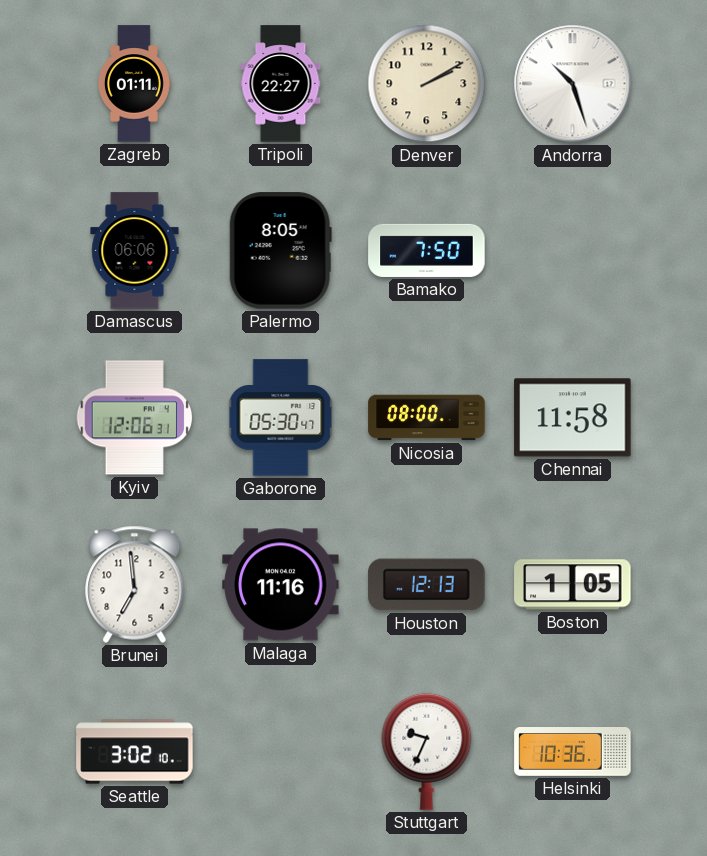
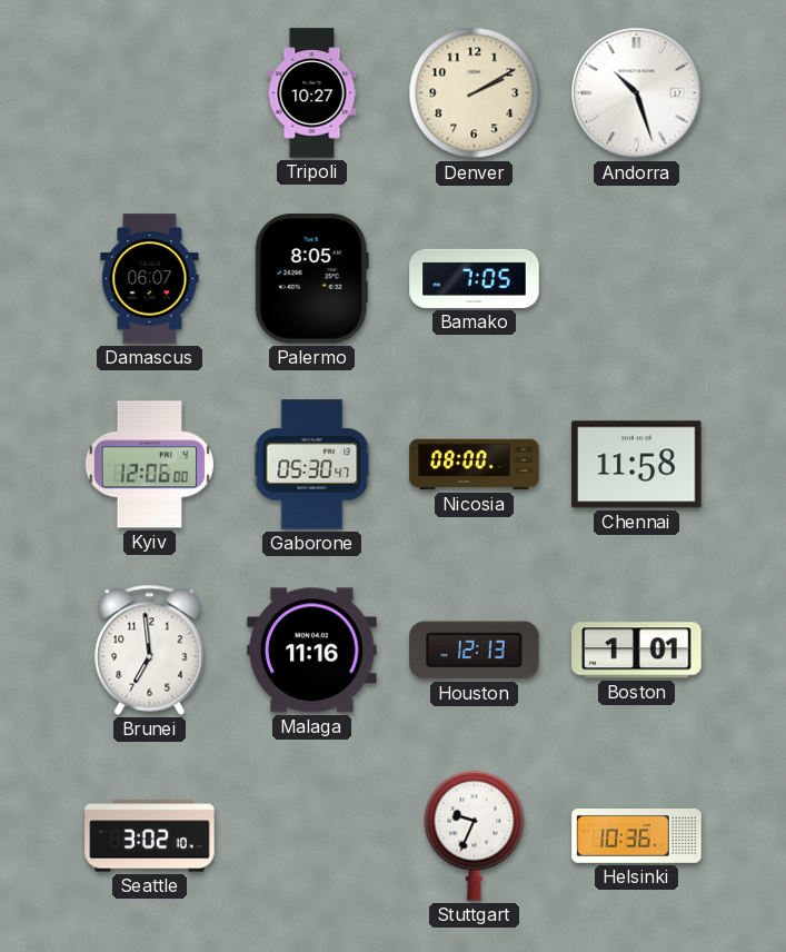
Zagreb: 01:11 -> none
Tripoli: 22:27 -> 10:27
Damascus: 06:06 -> 06:07
Bamako: 7:50 -> 7:05
Kyiv: 12:06:31 -> 12:06:00
Boston: 1:05 -> 1:01
